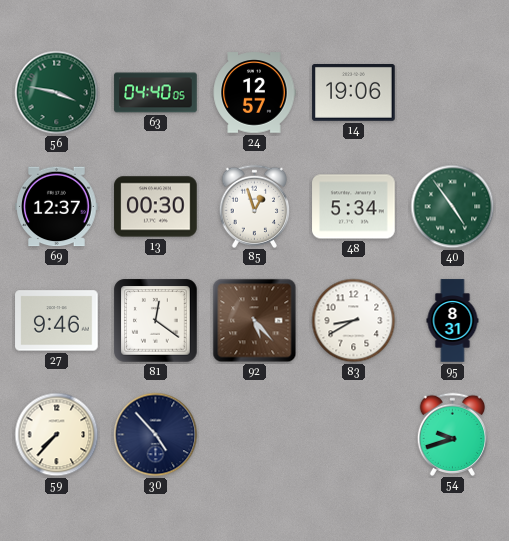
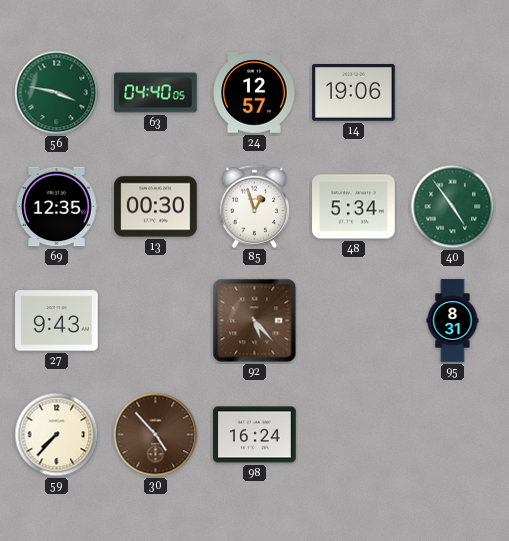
69: 12:37 -> 12:35
27: 9:46 -> 9:43
81: 12:21 -> none
83: 8:40 -> none
30 dial: navy -> brown
98: none -> 16:24
54: 9:42 -> none
